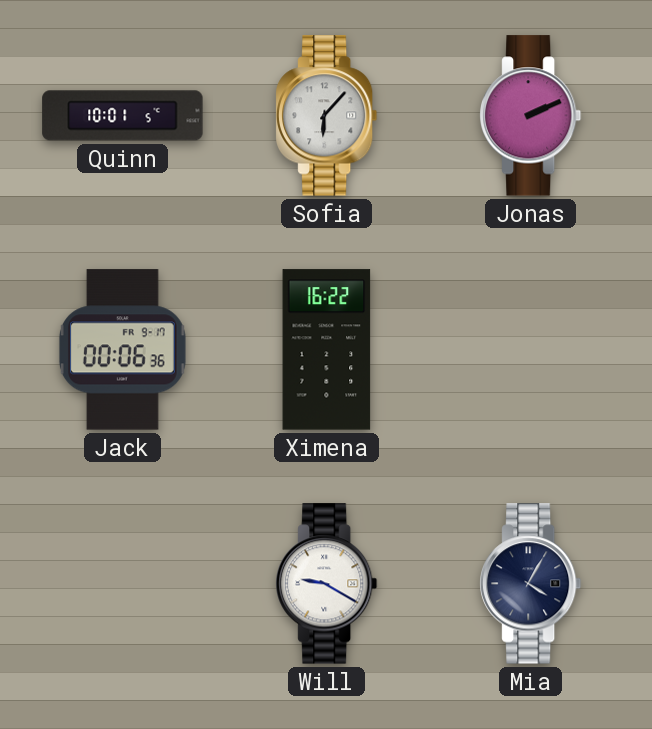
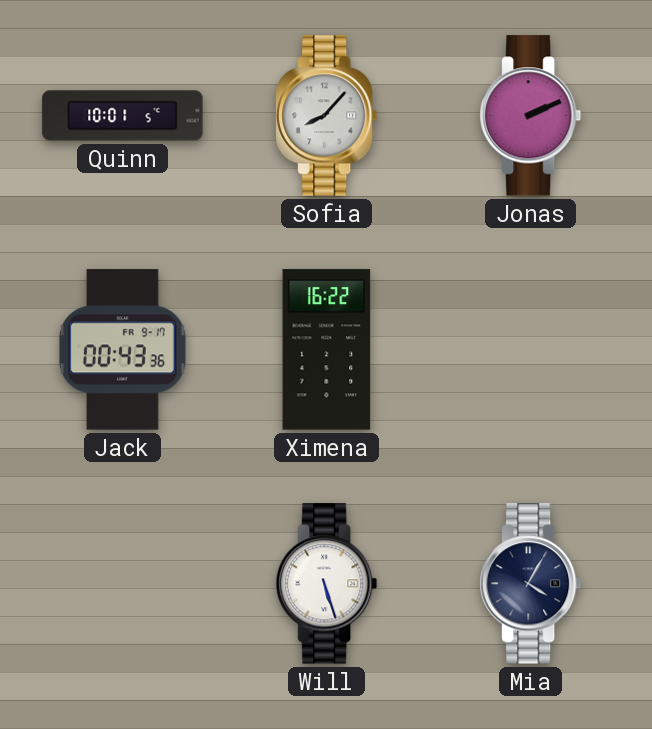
Sofia: 6:07 -> 8:07
Jack: 00:06 -> 00:43
Will: 9:20 -> 5:27
